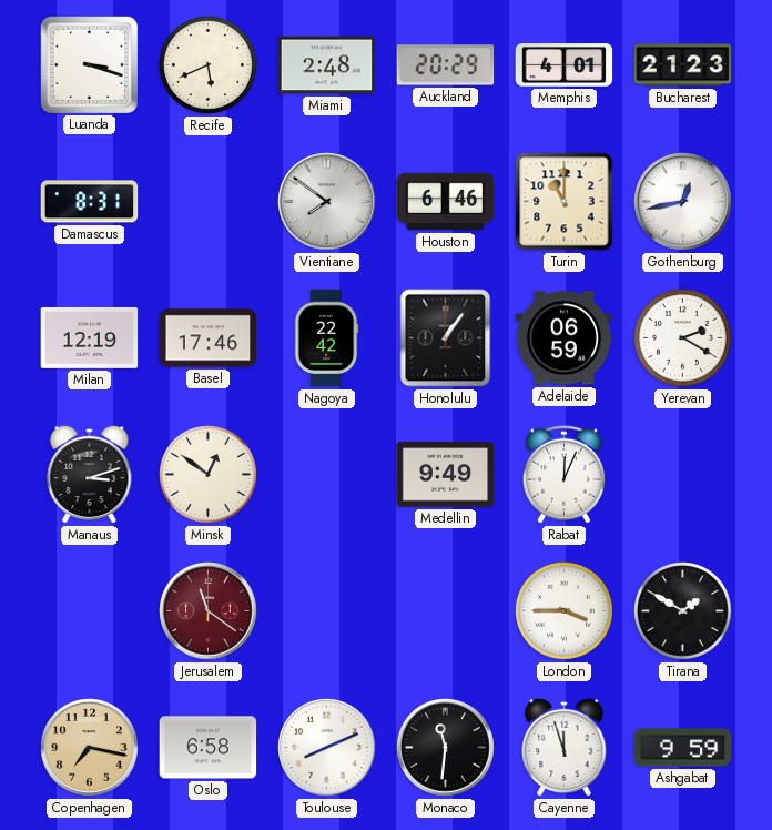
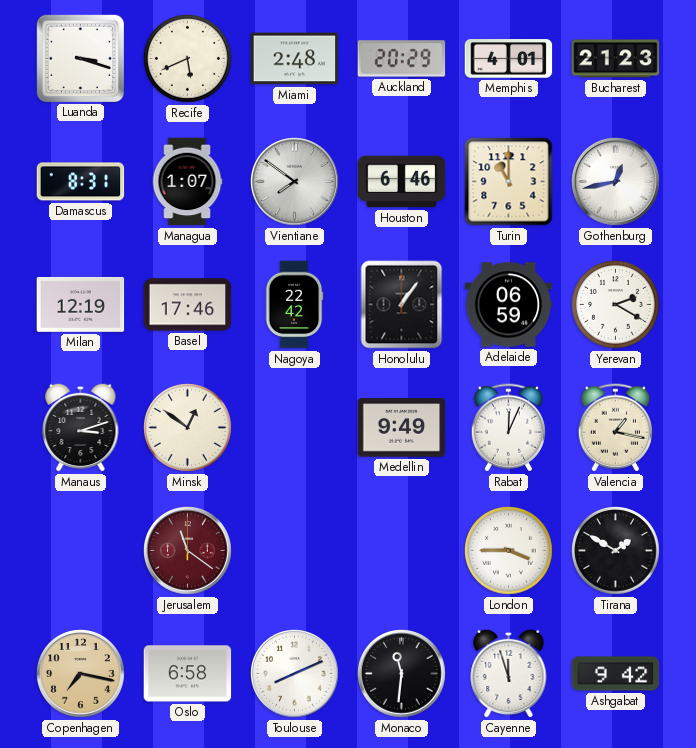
Managua: none -> 1:07
Valencia: none -> 1:17
Ashgabat: 9:59 -> 9:42
